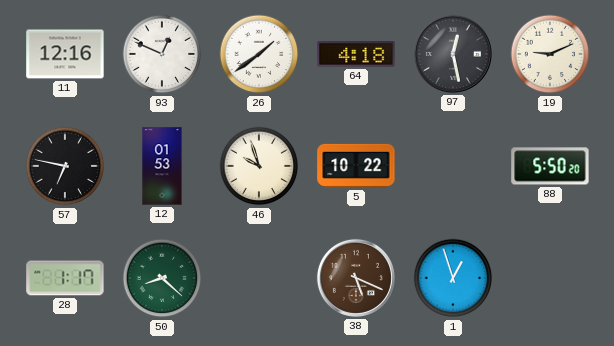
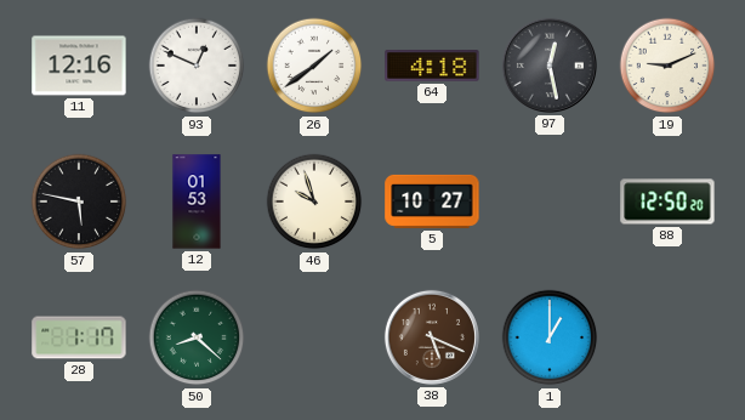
57: 6:47 -> 5:47
5: 10:22 -> 10:27
88: 5:50 -> 12:50
1: 12:57 -> 1:00
